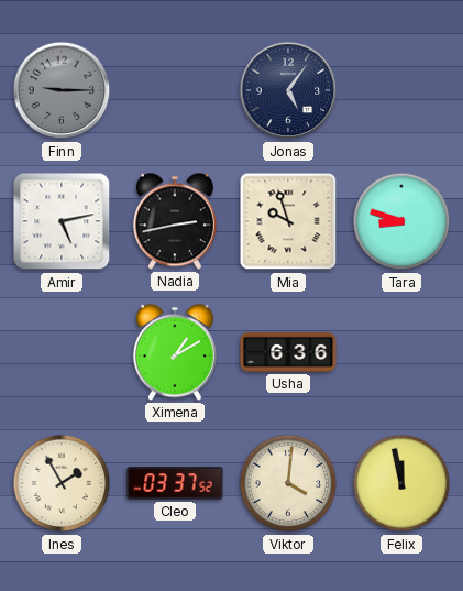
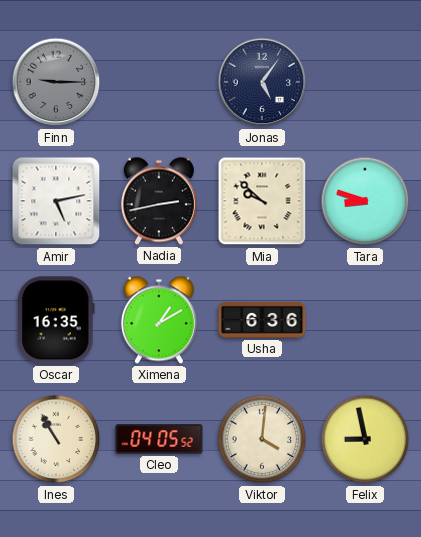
Mia: 9:57 -> 9:52
Oscar: none -> 16:35
Ines: 1:55 -> 10:55
Cleo: 03:37 -> 04:05
Felix: 11:58 -> 8:58
